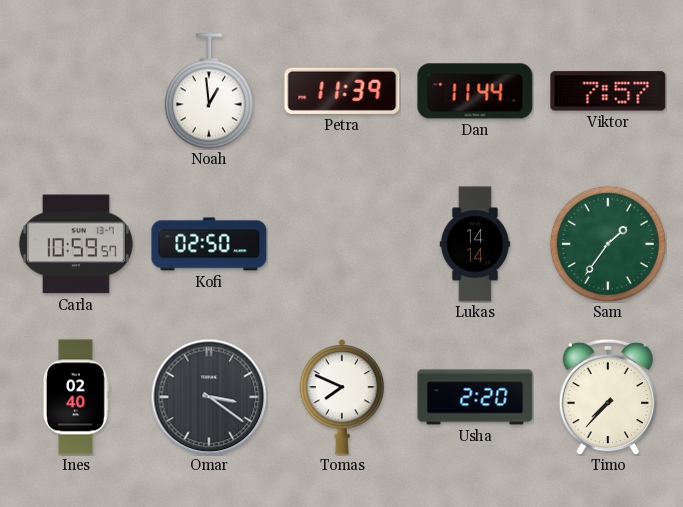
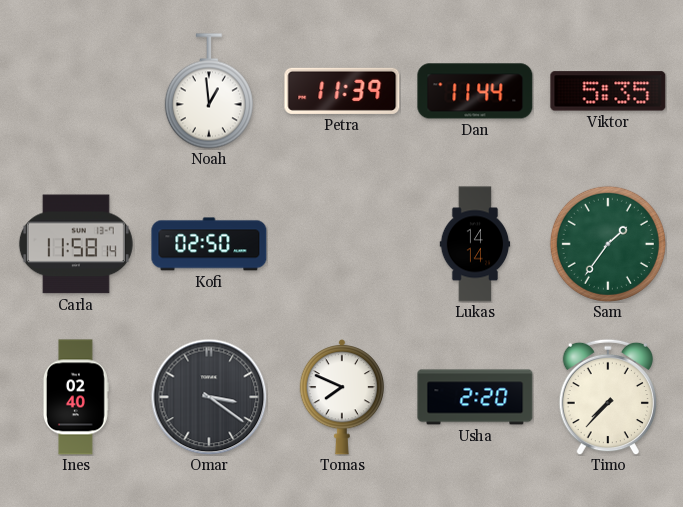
Viktor: 7:57 -> 5:35
Carla: 10:59 -> 11:58
